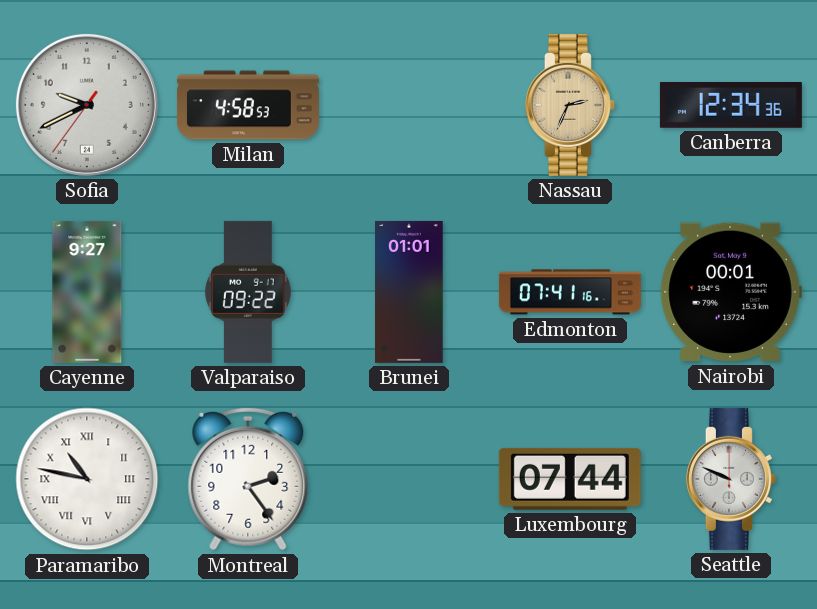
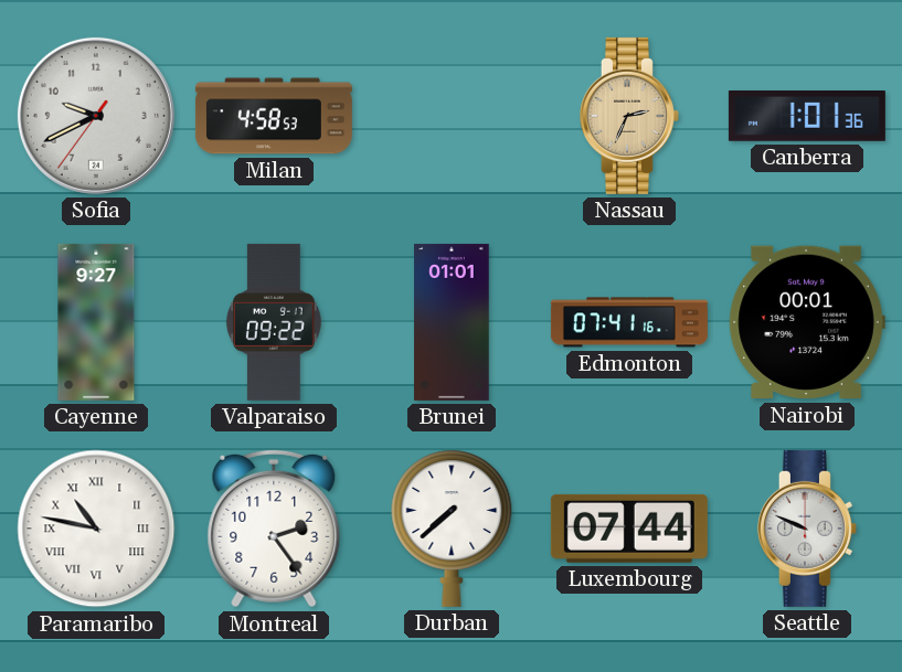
Canberra: 12:34 -> 1:01
Durban: none -> 7:38
